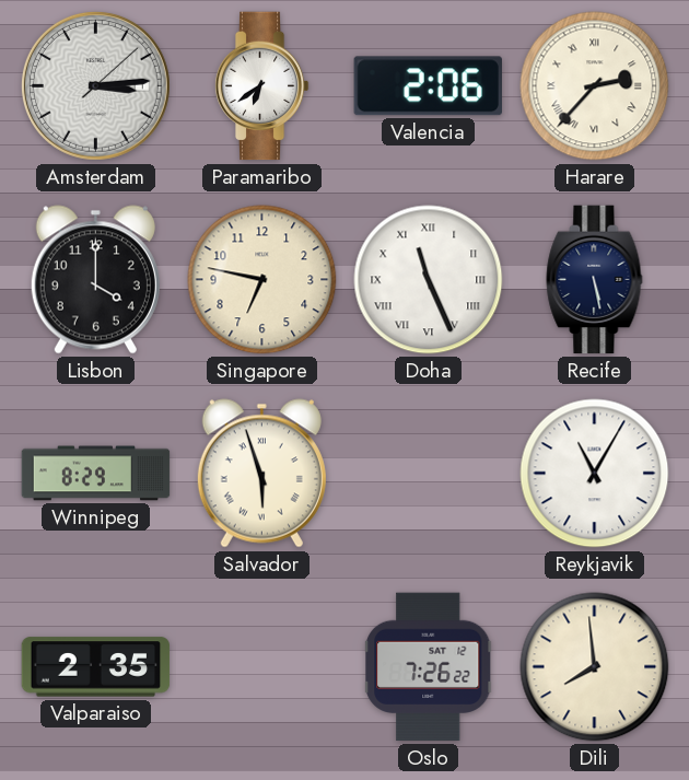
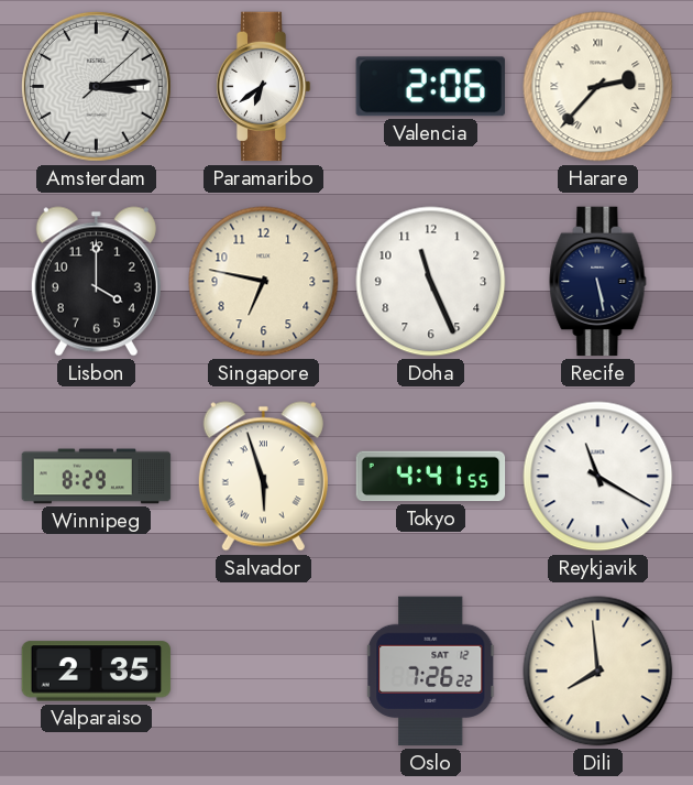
Doha numerals: Roman -> Arabic
Tokyo: none -> 4:41
Reykjavik: 11:05 -> 11:20
